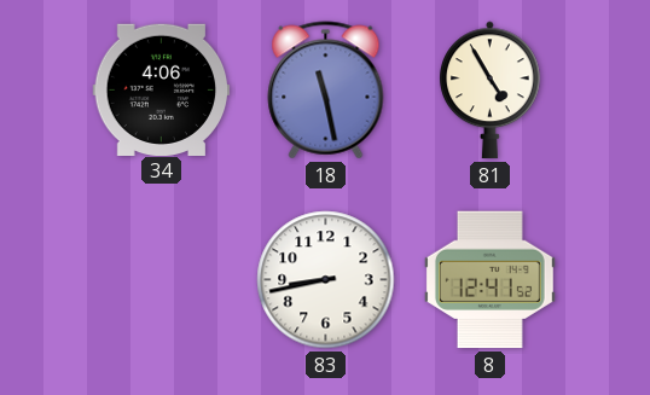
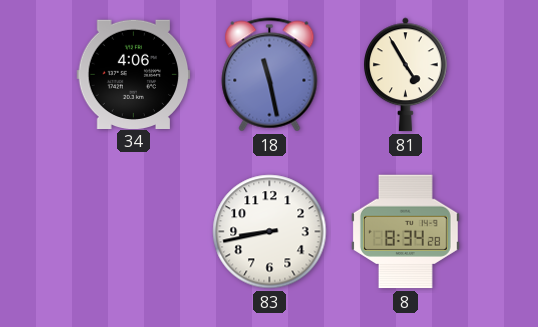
8: 12:41 -> 8:34
